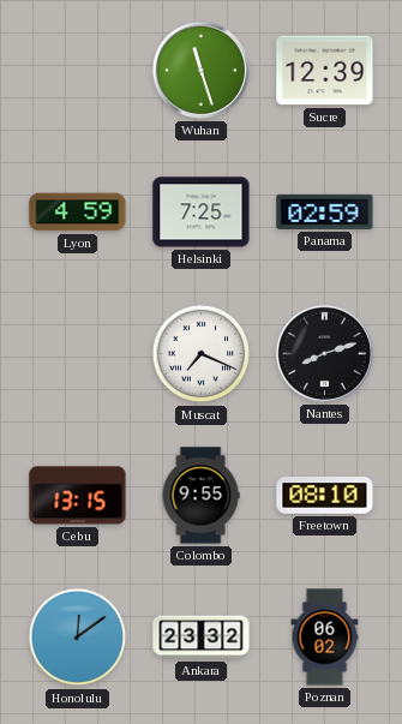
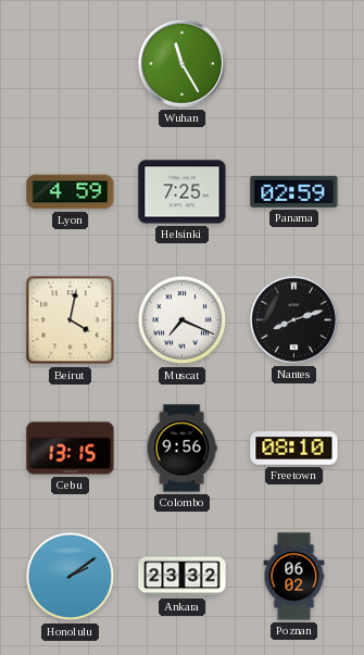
Wuhan: 11:27 -> 11:25
Sucre: 12:39 -> none
Beirut: none -> 4:02
Colombo: 9:55 -> 9:56
Honolulu: 12:09 -> 2:09
